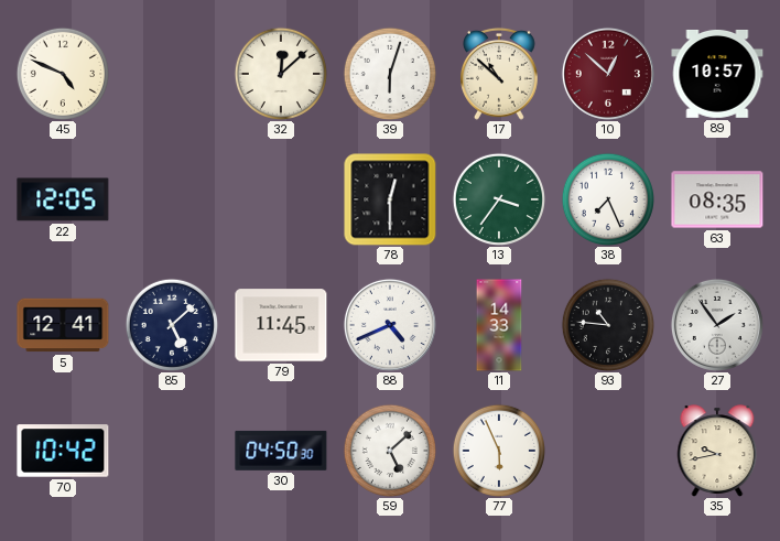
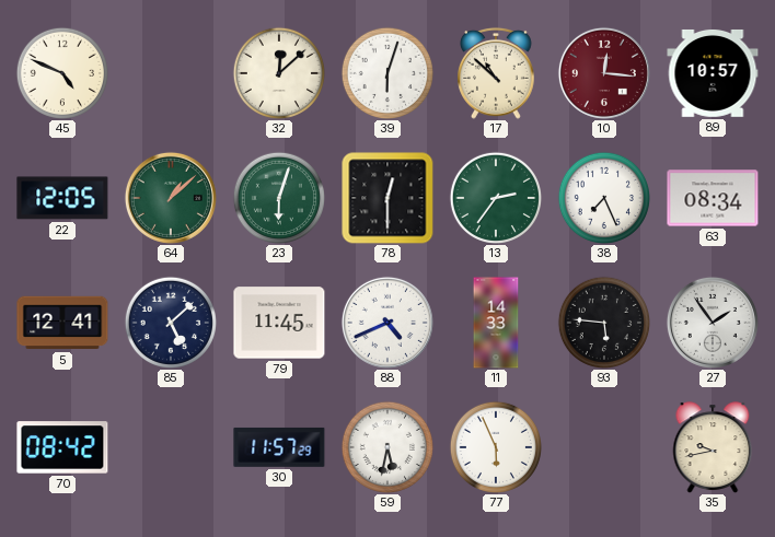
10: 12:52 -> 12:16
64: none -> 1:08
23: none -> 6:03
13: 3:36 -> 2:36
63: 08:35 -> 08:34
93: 10:46 -> 5:46
70: 10:42 -> 08:42
30: 04:50 -> 11:57
59: 5:08 -> 5:32
